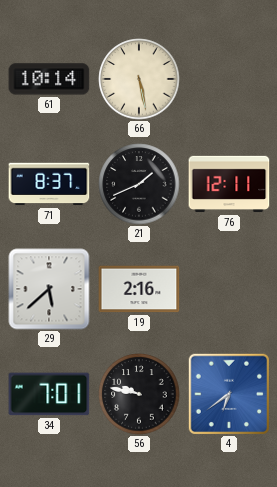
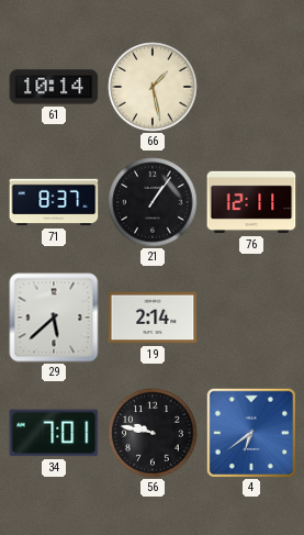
66: 5:28 -> 1:28
21: 1:41 -> 1:06
19: 2:16 -> 2:14
